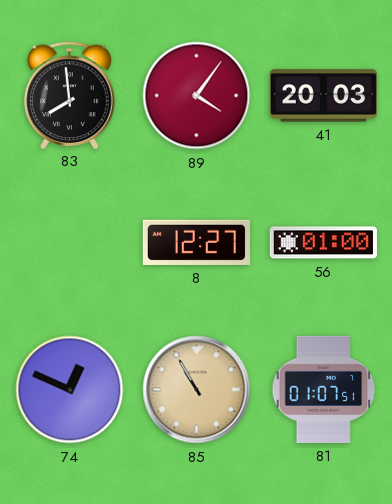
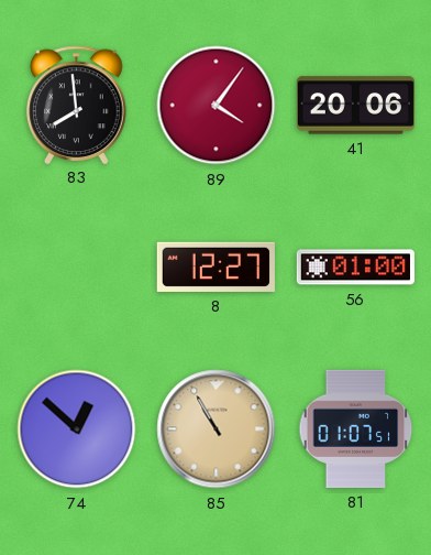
41: 20:03 -> 20:06
74: 12:49 -> 12:52
